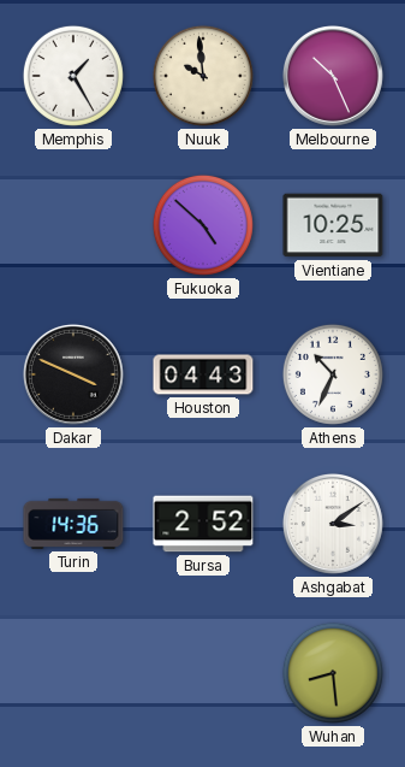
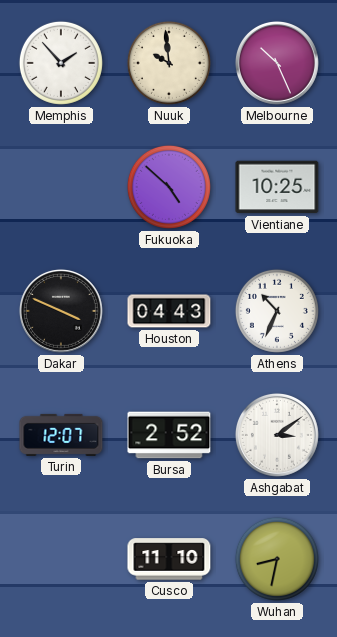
Memphis: 1:25 -> 1:53
Turin: 14:36 -> 12:07
Cusco: none -> 11:10
Wuhan: 8:29 -> 8:32
